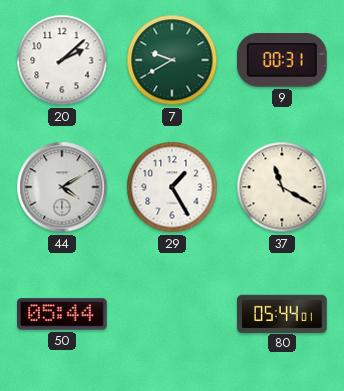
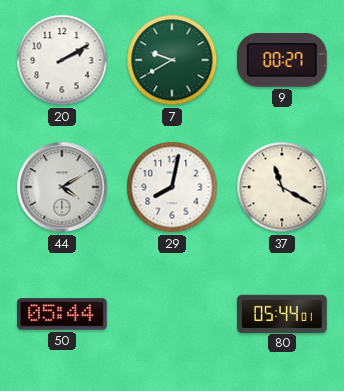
20: 2:08 -> 2:10
9: 00:31 -> 00:27
29: 1:25 -> 8:02
